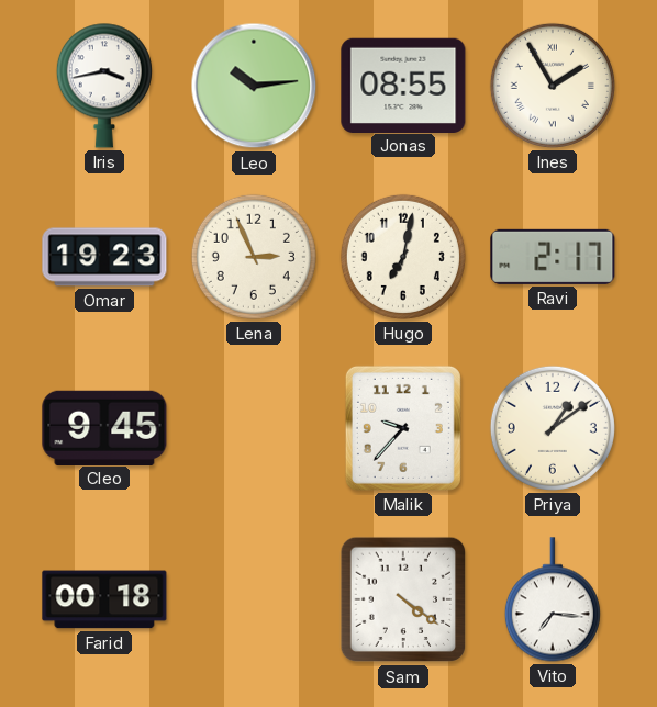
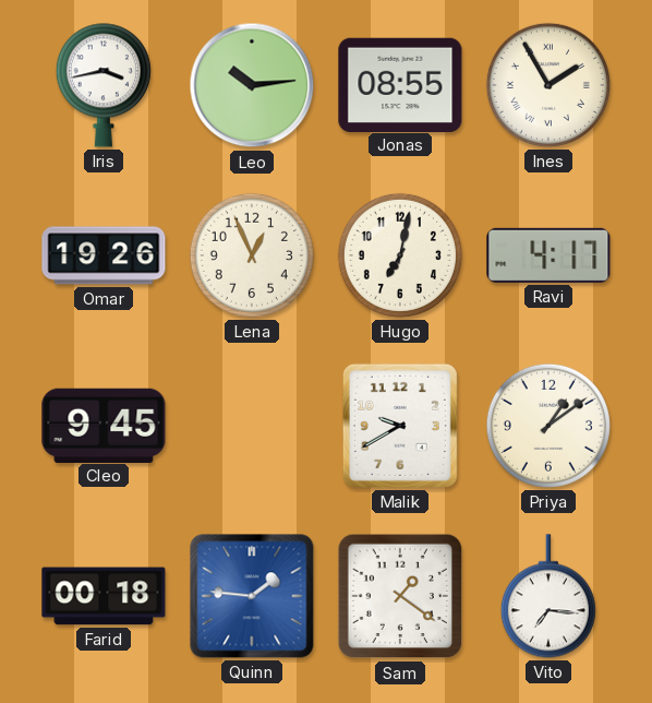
Omar: 19:23 -> 19:26
Lena: 2:56 -> 12:56
Ravi: 2:17 -> 4:17
Malik: 9:37 -> 9:40
Quinn: none -> 1:46
Sam: 4:21 -> 1:21
